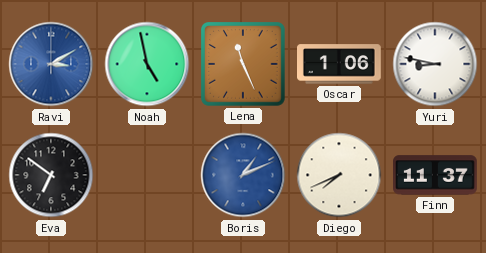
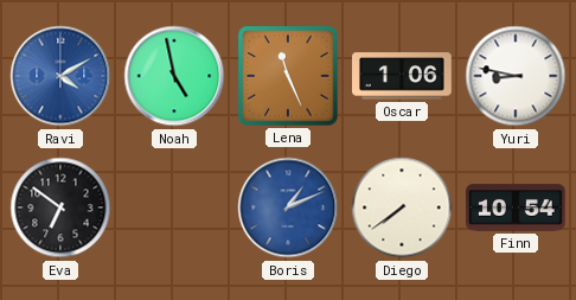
Ravi: 3:10 -> 4:10
Diego: 7:41 -> 7:39
Finn: 11:37 -> 10:54
